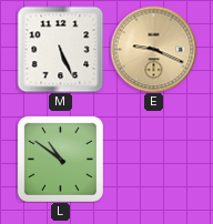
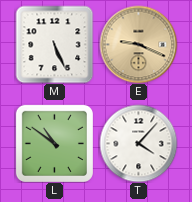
T: none -> 4:07
